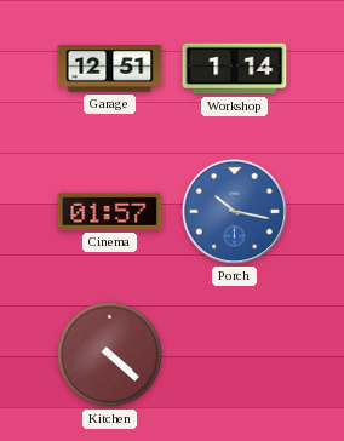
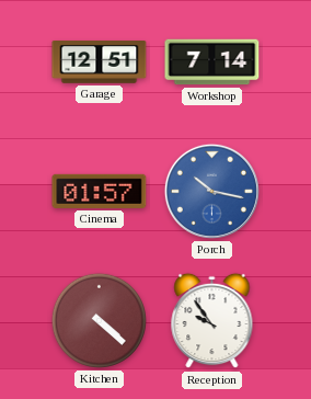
Workshop: 1:14 -> 7:14
Reception: none -> 9:54
